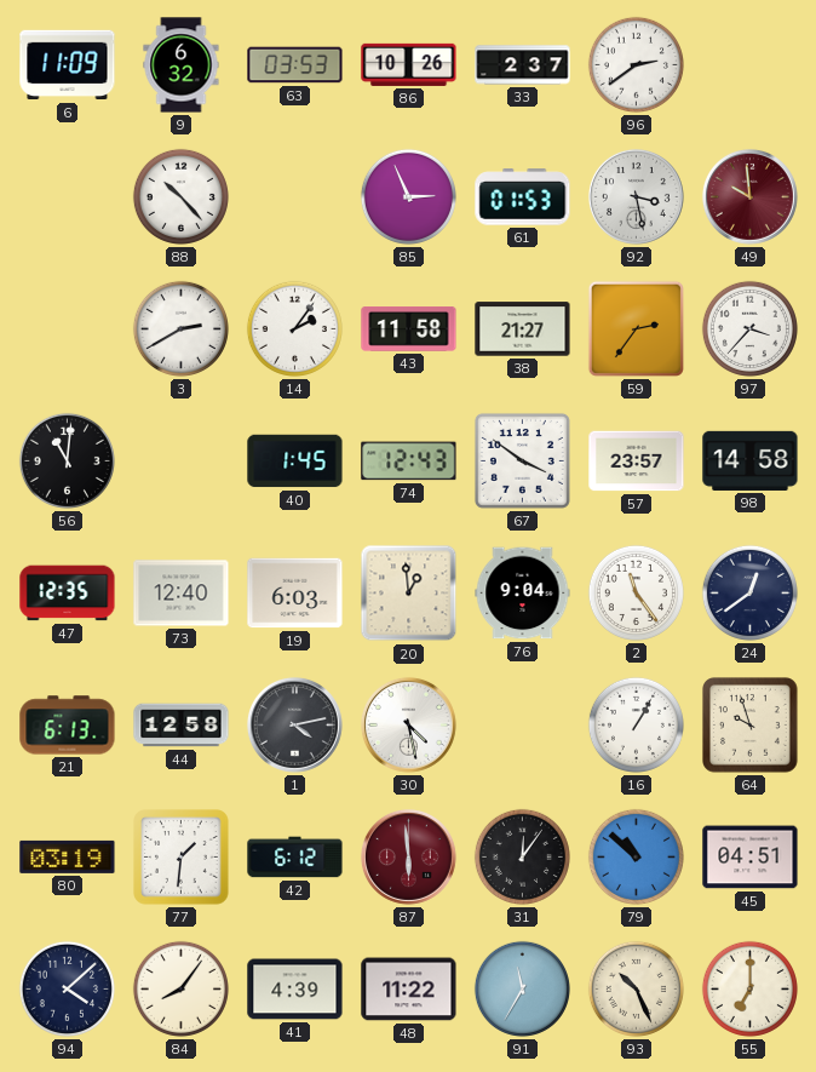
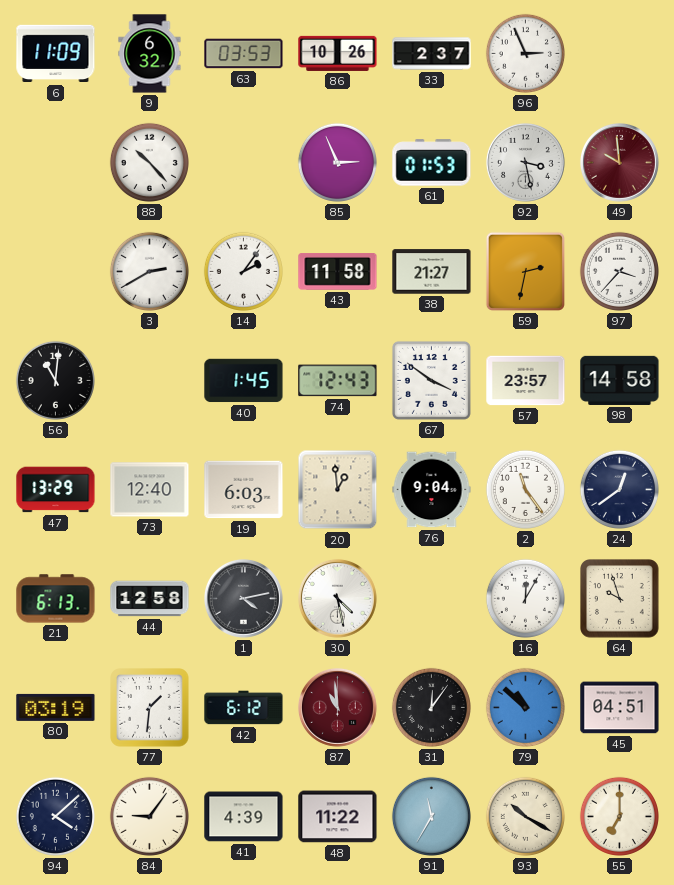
96: 2:39 -> 2:56
59: 2:36 -> 2:32
47: 12:35 -> 13:29
16: 1:05 -> 12:05
87: 5:59 -> 10:59
84: 8:06 -> 9:06
93: 10:26 -> 10:20
